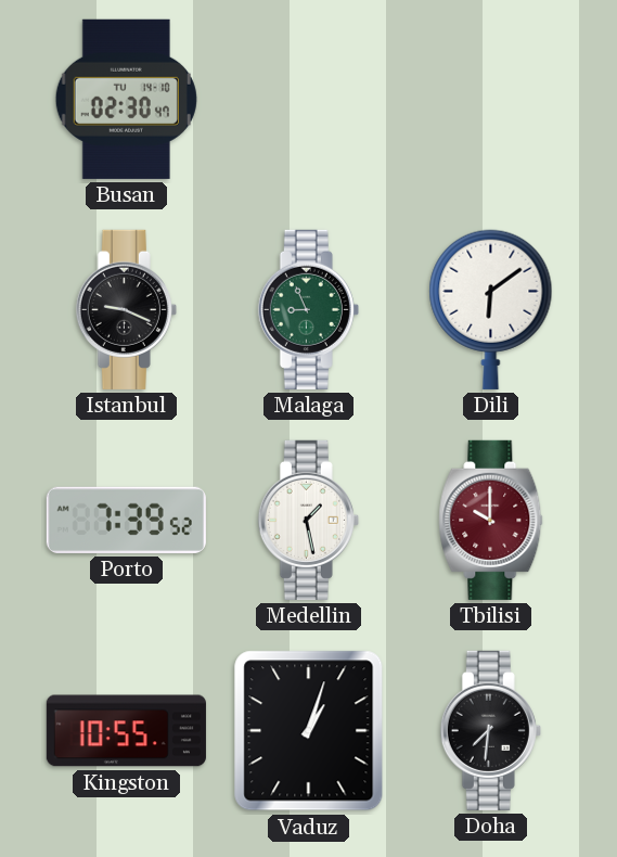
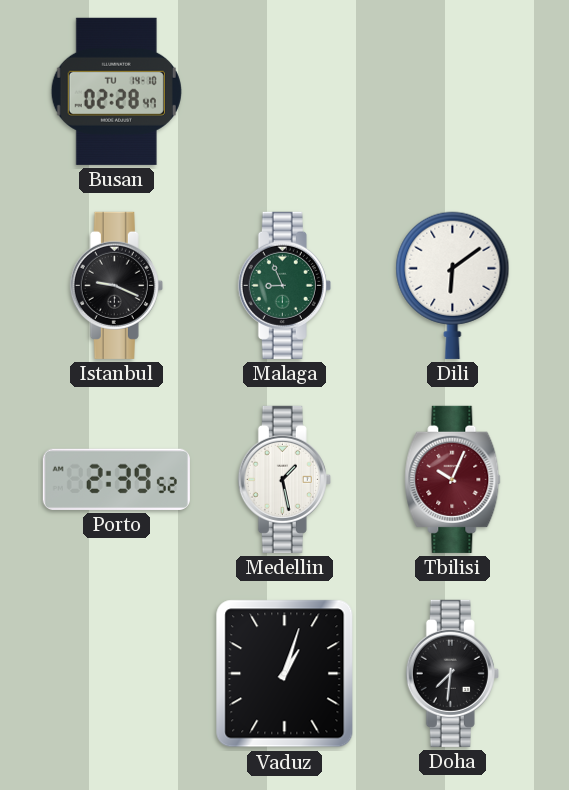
Busan: 02:30 -> 02:28
Porto: 7:39 -> 2:39
Tbilisi: 10:00 -> 10:04
Kingston: 10:55 -> none
